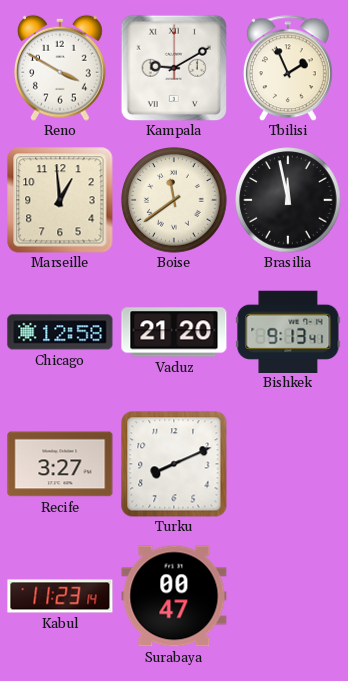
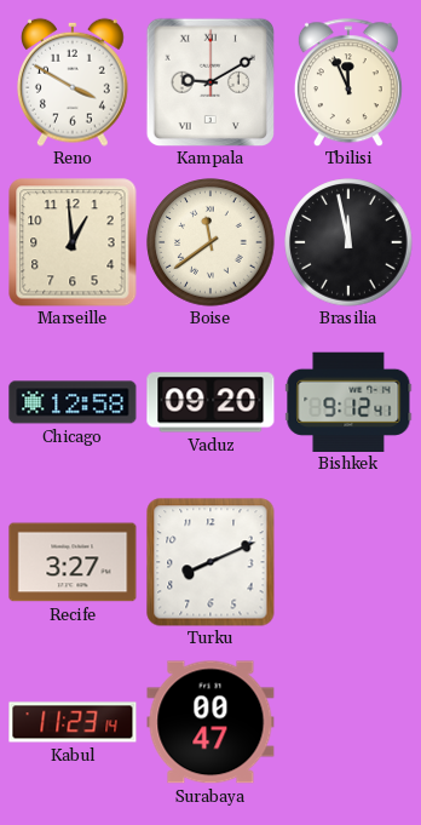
Tbilisi: 1:56 -> 11:56
Vaduz: 21:20 -> 09:20
Bishkek: 9:13 -> 9:12
